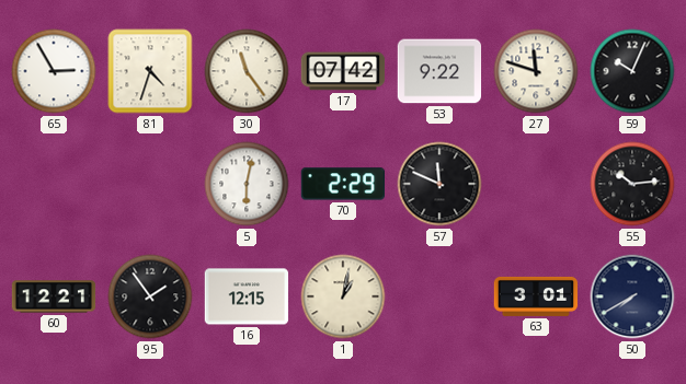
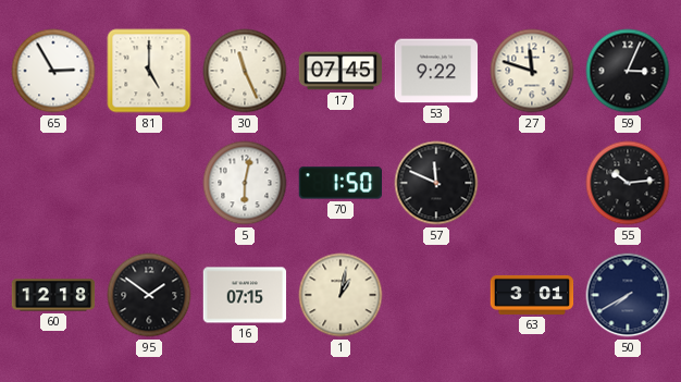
81: 4:33 -> 5:00
30: 11:24 -> 11:26
17: 07:42 -> 07:45
59: 10:04 -> 3:04
70: 2:29 -> 1:50
60: 12:21 -> 12:18
95: 1:54 -> 1:51
16: 12:15 -> 07:15
